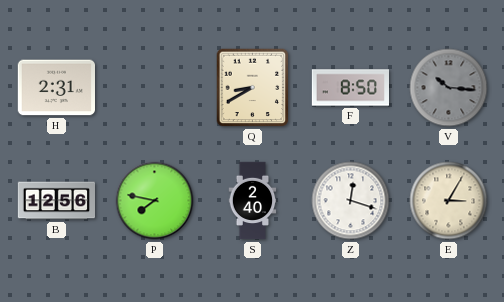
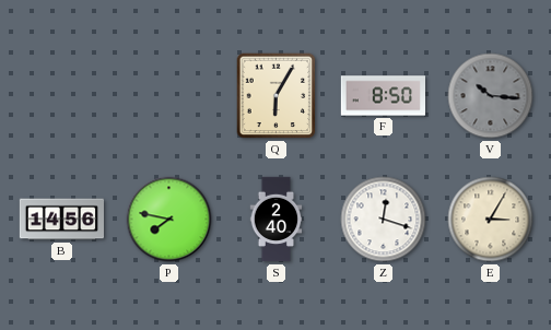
H: 2:31 -> none
Q: 8:40 -> 6:05
B: 12:56 -> 14:56
